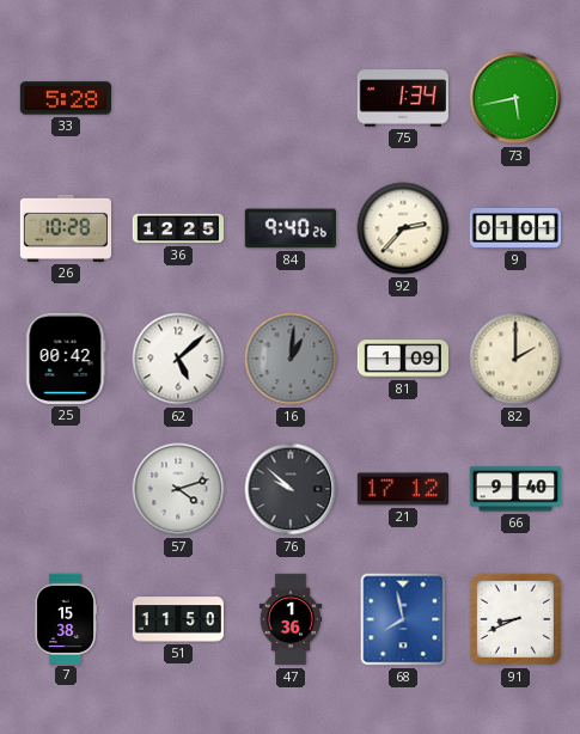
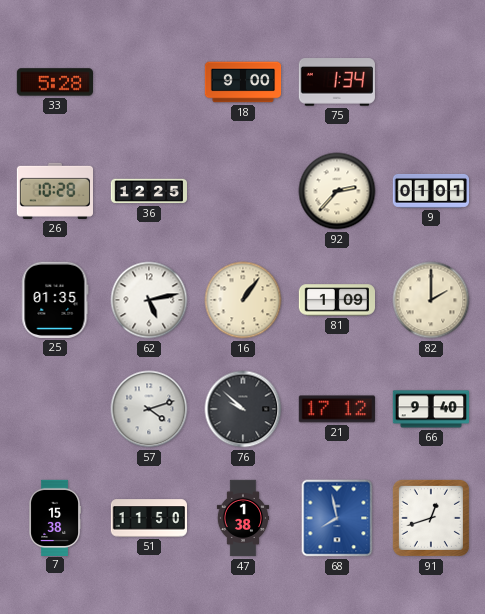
18: none -> 9:00
73: 5:43 -> none
84: 9:40 -> none
25: 00:42 -> 01:35
62: 5:08 -> 5:13
16: 1:01 -> 1:06
16 dial: grey -> cream
47: 1:36 -> 1:38
91: 8:41 -> 12:42
